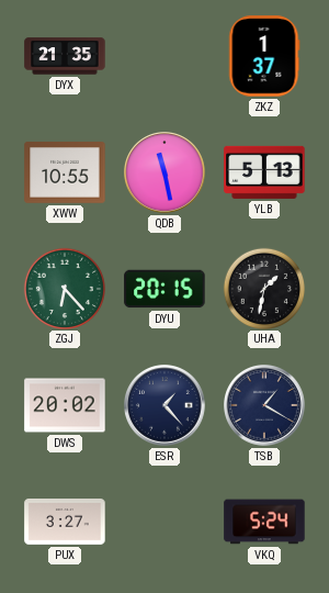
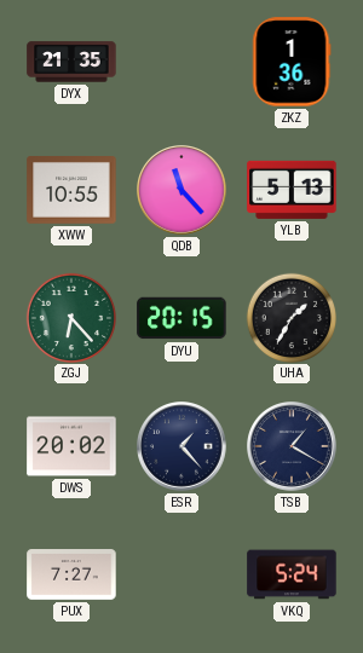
ZKZ: 1:37 -> 1:36
QDB: 11:28 -> 11:23
UHA: 1:32 -> 1:35
PUX: 3:27 -> 7:27
